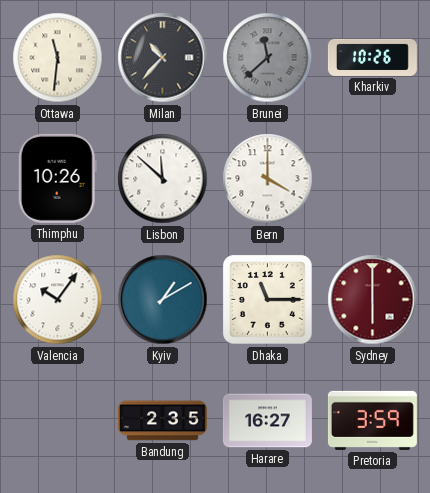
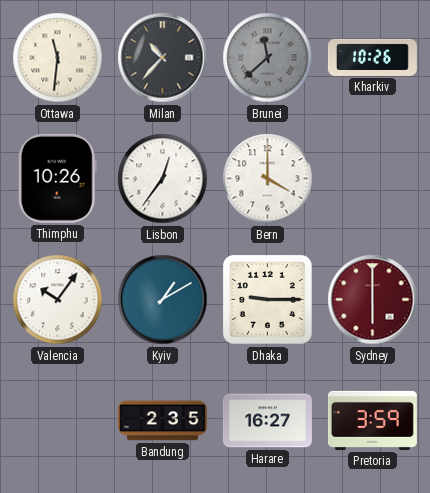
Lisbon: 11:52 -> 12:36
Dhaka: 11:15 -> 9:15
